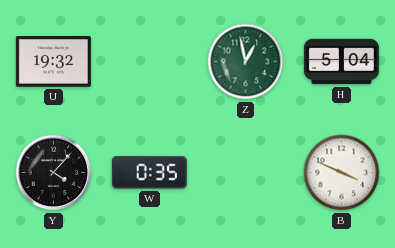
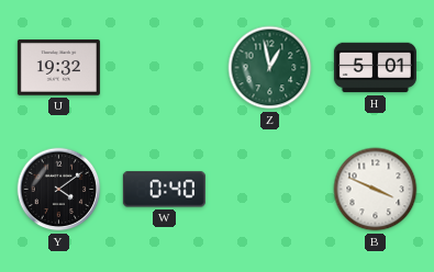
H: 5:04 -> 5:01
Y: 4:07 -> 4:09
W: 0:35 -> 0:40
